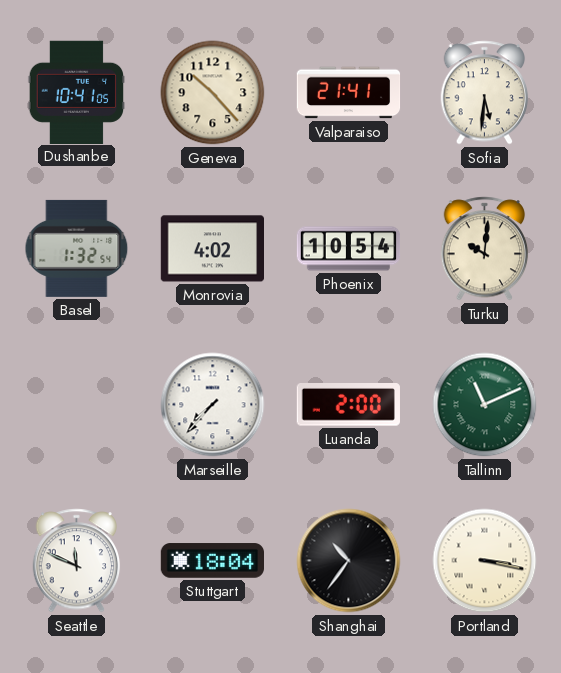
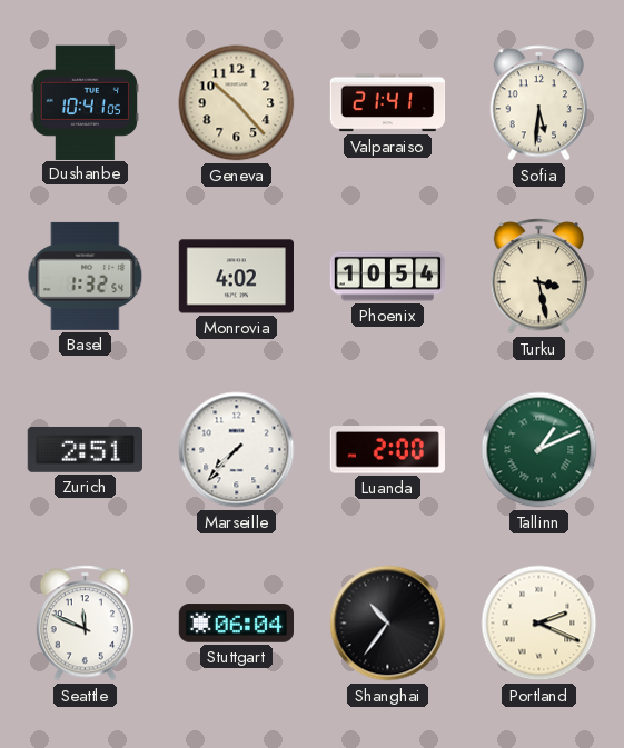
Turku: 10:01 -> 3:28
Zurich: none -> 2:51
Tallinn: 11:11 -> 1:11
Stuttgart: 18:04 -> 06:04
Portland: 3:17 -> 2:19
